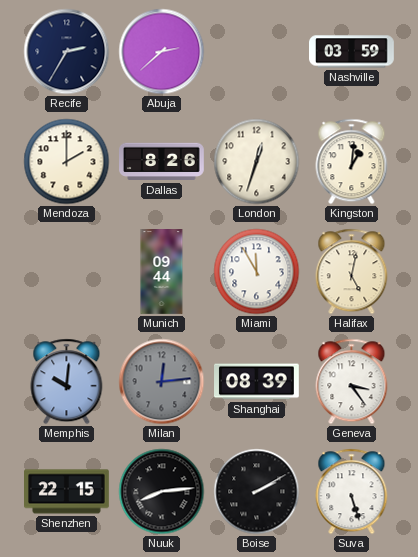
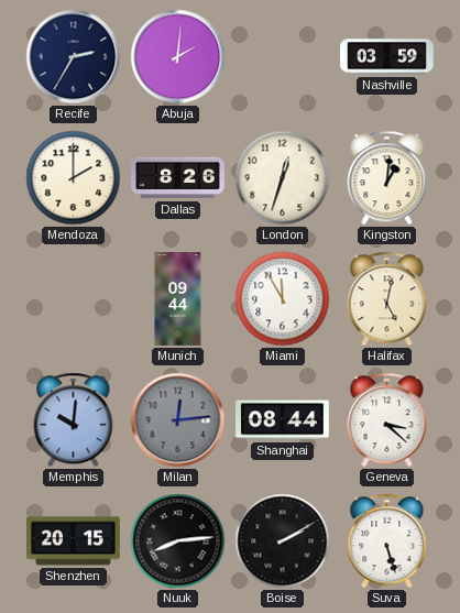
Abuja: 2:38 -> 2:01
Shanghai: 08:39 -> 08:44
Geneva: 3:24 -> 3:22
Shenzhen: 22:15 -> 20:15
